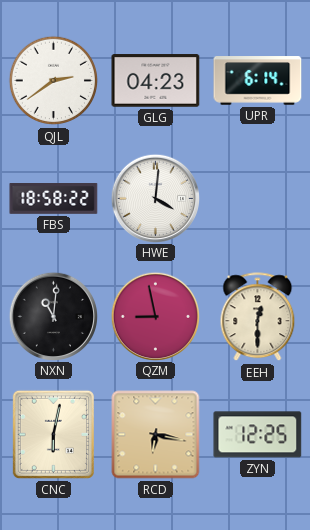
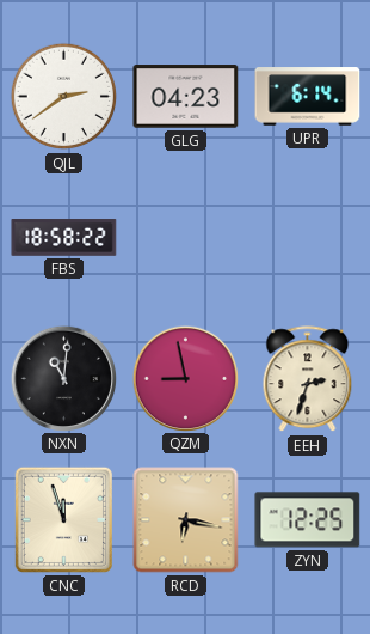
HWE: 4:01 -> none
EEH: 12:30 -> 2:33
CNC: 6:02 -> 11:57
